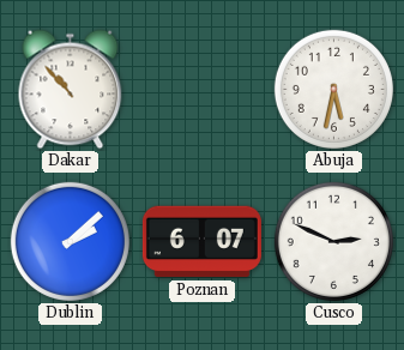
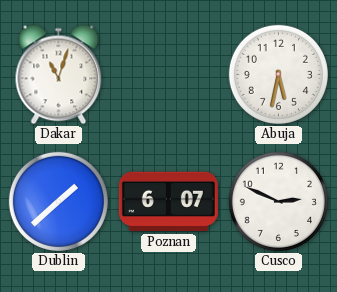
Dakar: 10:53 -> 11:03
Dublin: 2:08 -> 1:38
